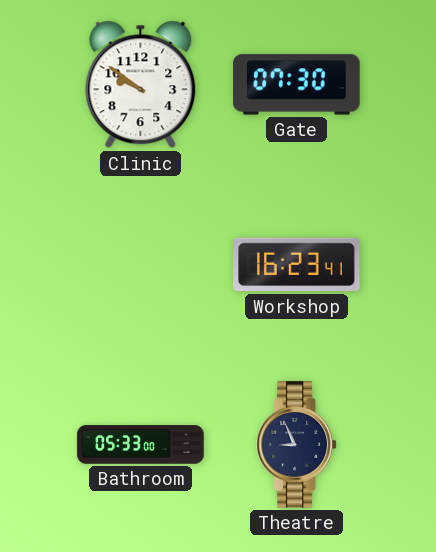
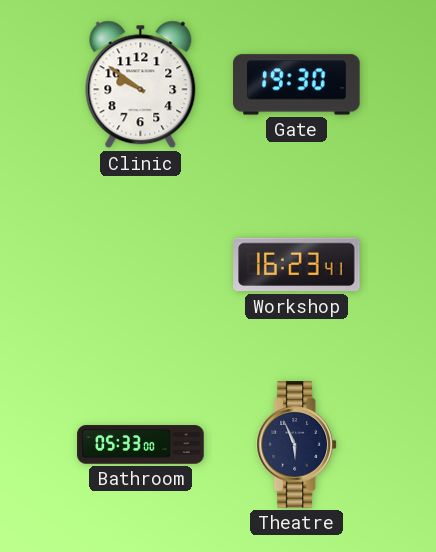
Gate: 07:30 -> 19:30
Theatre: 8:56 -> 5:56
